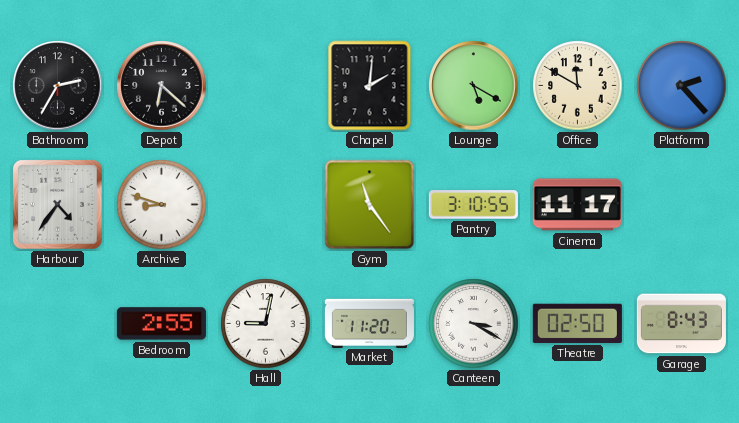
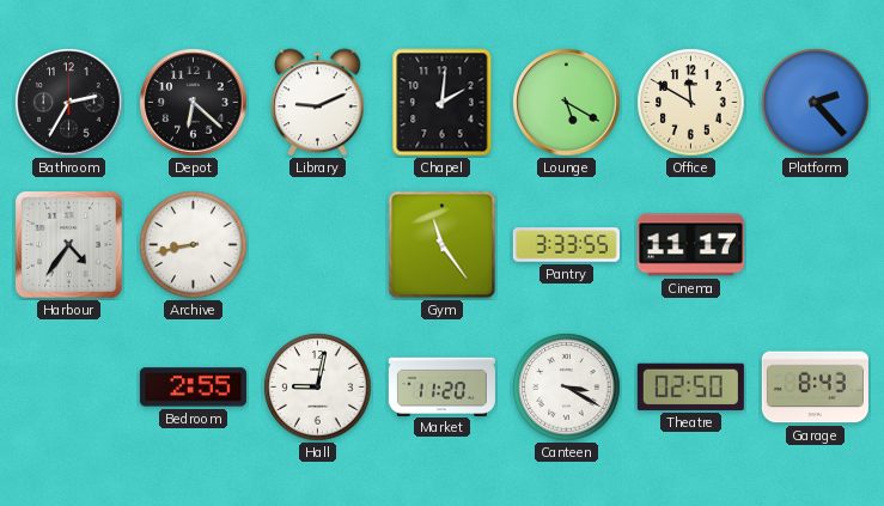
Library: none -> 9:11
Archive: 8:48 -> 8:43
Pantry: 3:10 -> 3:33
